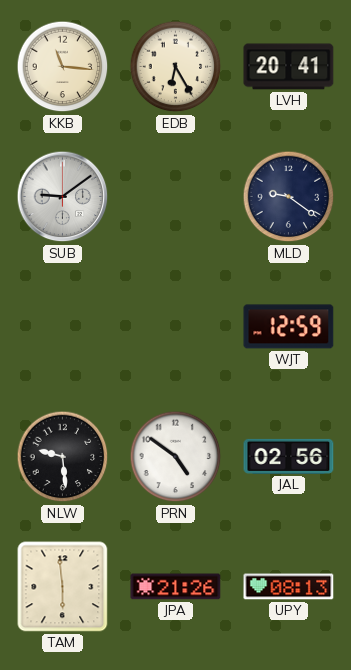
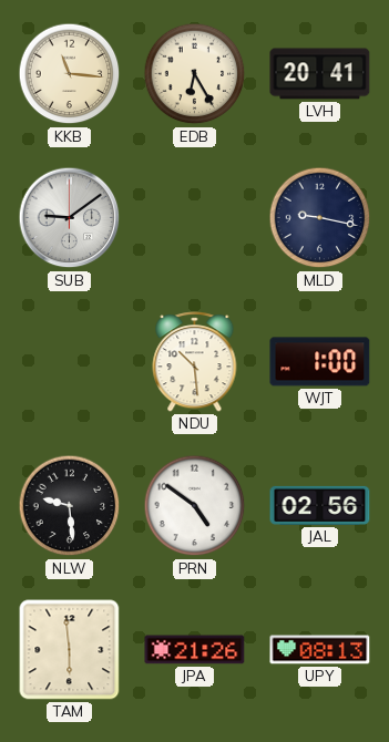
MLD: 9:21 -> 9:17
NDU: none -> 10:29
WJT: 12:59 -> 1:00
